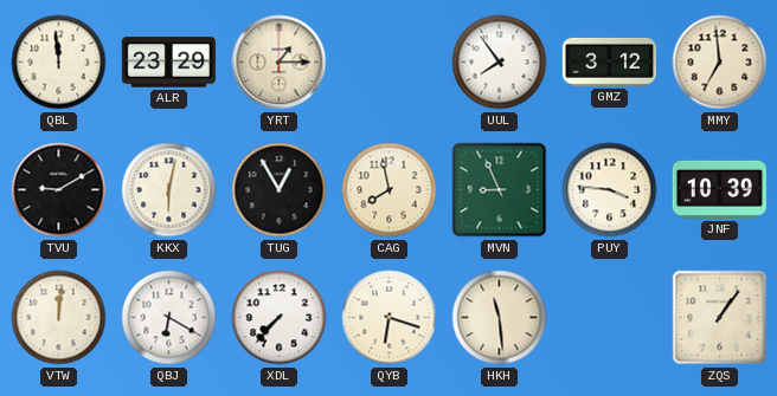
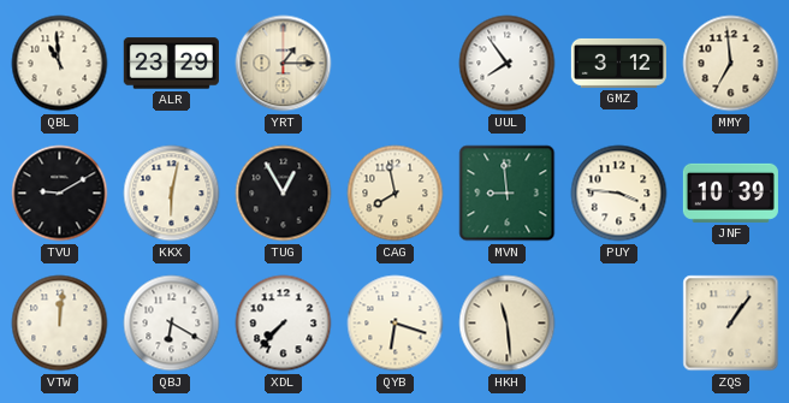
QBL: 11:59 -> 10:59
MVN: 8:56 -> 8:59
